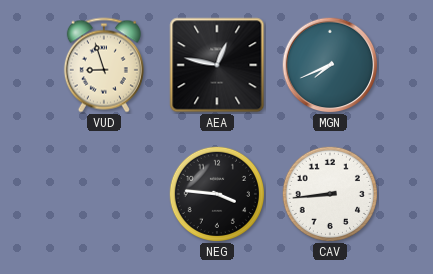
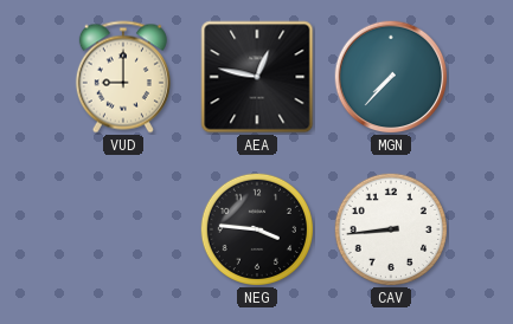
VUD: 8:57 -> 9:00
MGN: 7:41 -> 7:37
